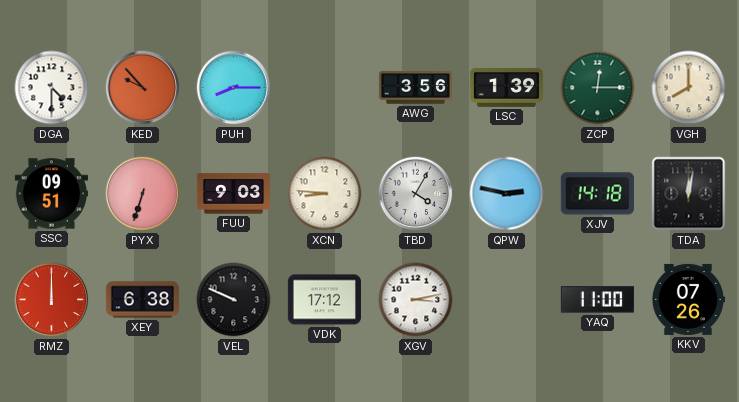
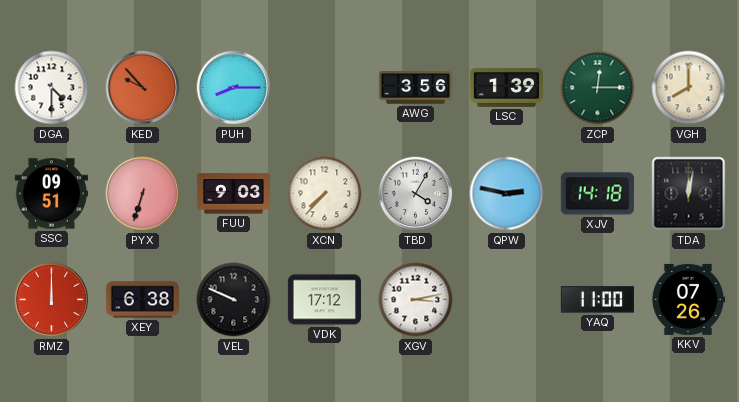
XCN: 8:46 -> 7:37
